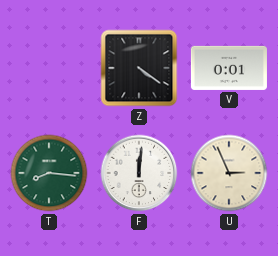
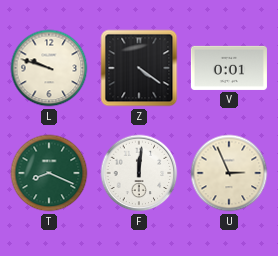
L: none -> 9:48
T: 8:16 -> 8:19
